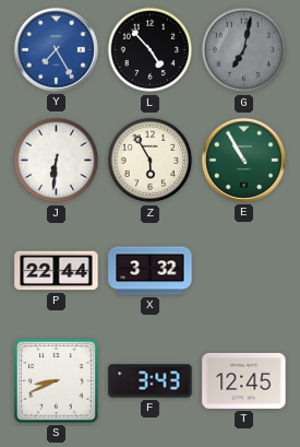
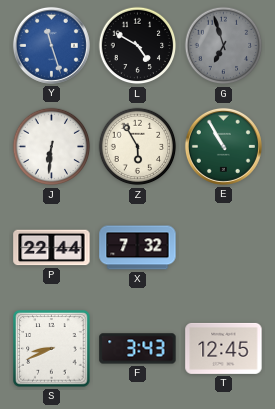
Y: 7:25 -> 11:27
L: 4:53 -> 4:50
G: 7:02 -> 6:57
X: 3:32 -> 7:32
